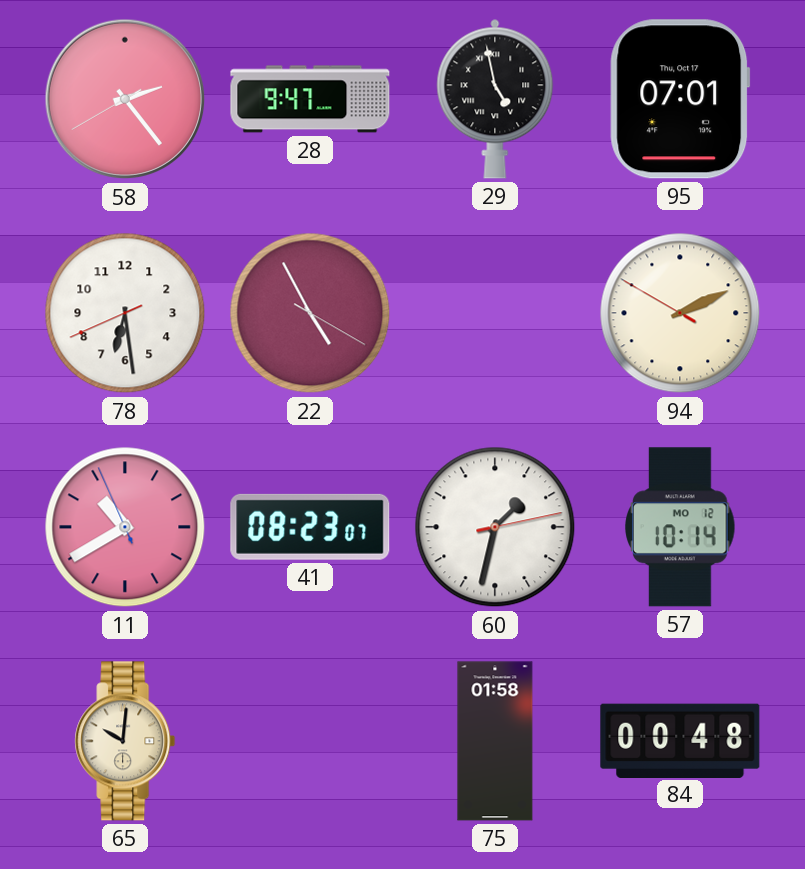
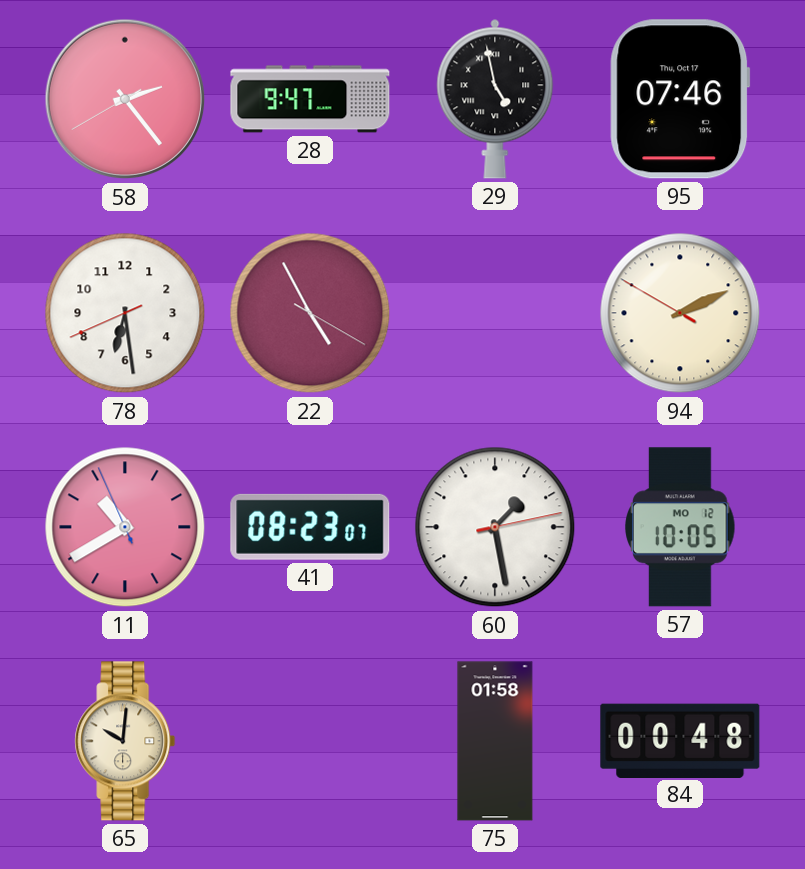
95: 07:01 -> 07:46
60: 1:32 -> 1:28
57: 10:14 -> 10:05
